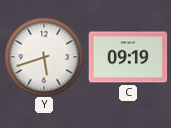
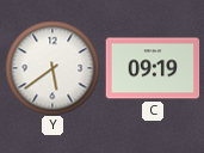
Y: 5:42 -> 5:39
